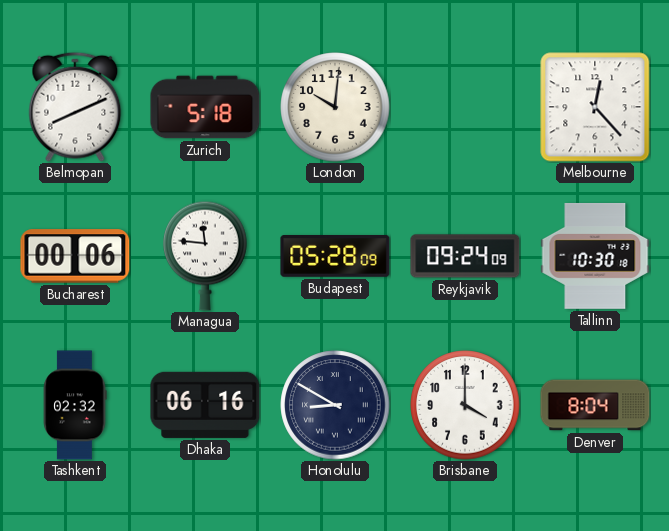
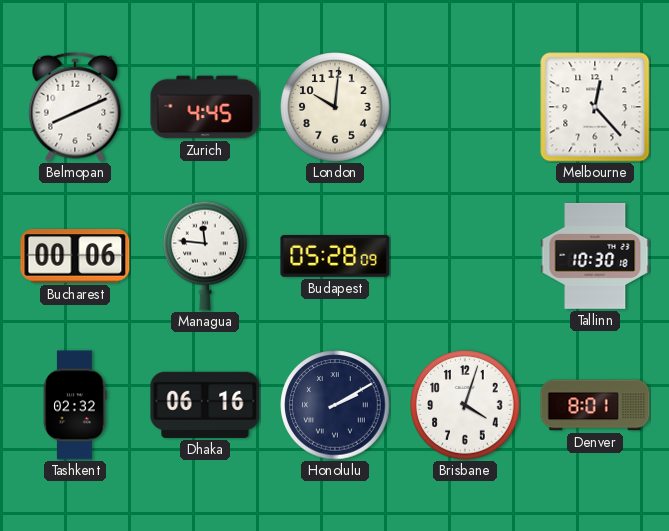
Zurich: 5:18 -> 4:45
Reykjavik: 09:24 -> none
Honolulu: 8:50 -> 2:10
Brisbane: 4:00 -> 4:03
Denver: 8:04 -> 8:01
